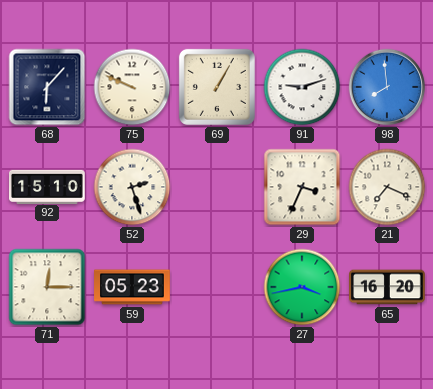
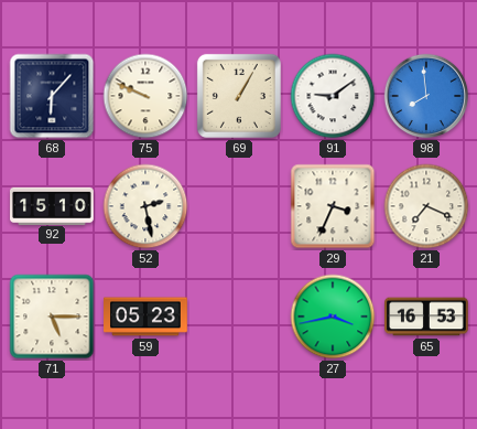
91: 9:12 -> 9:09
52: 2:27 -> 2:28
71: 12:15 -> 5:15
65: 16:20 -> 16:53
